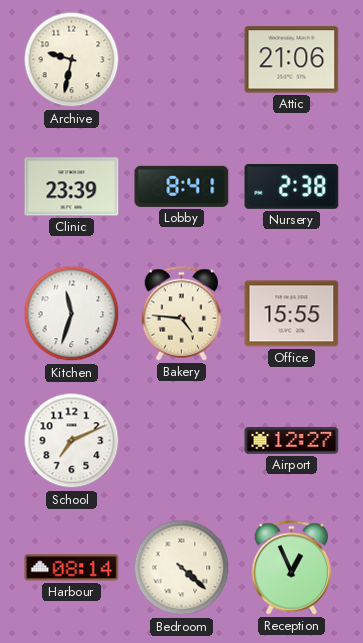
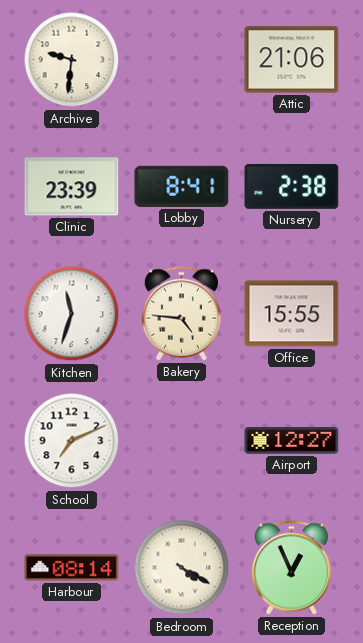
Archive: 9:32 -> 9:31
Bedroom: 4:22 -> 4:20
